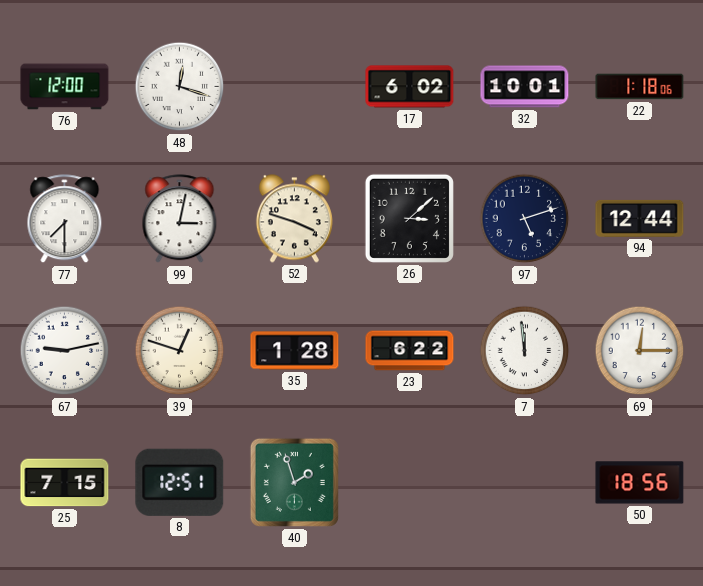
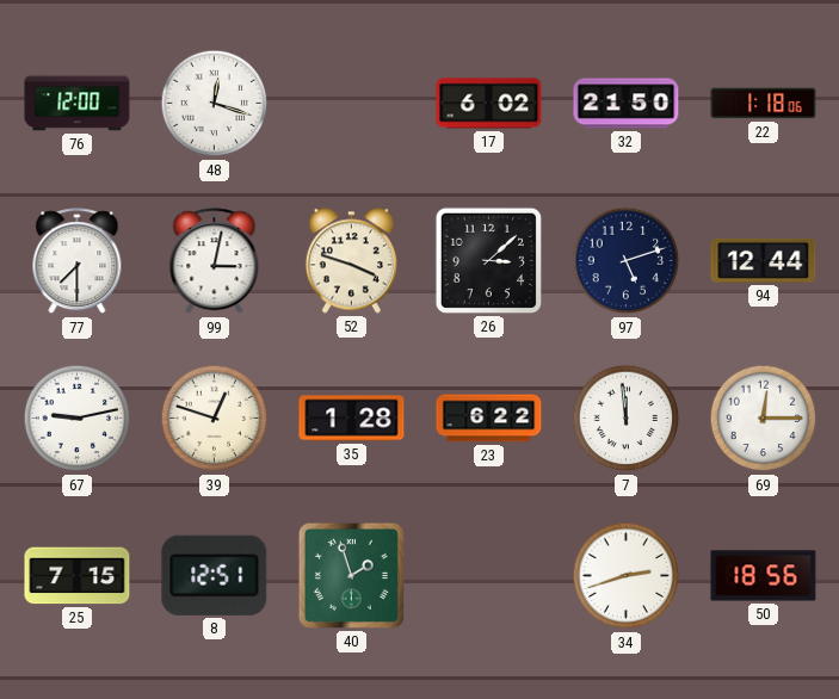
32: 10:01 -> 21:50
34: none -> 2:42
